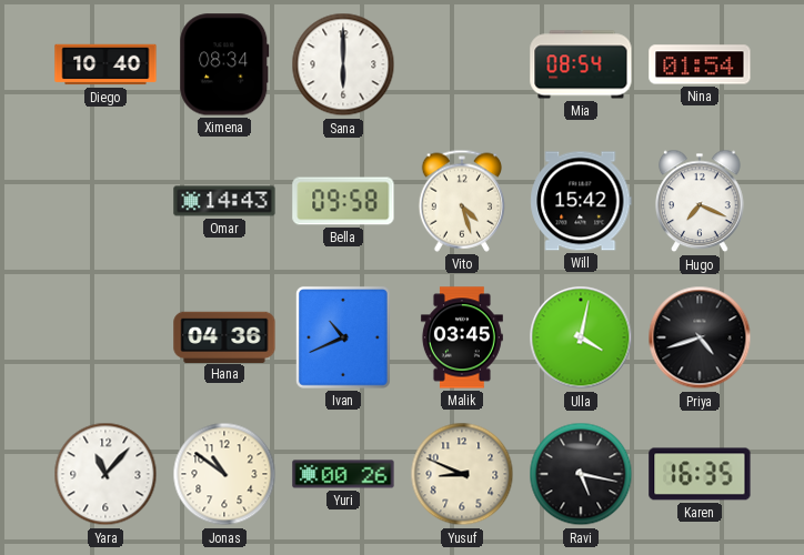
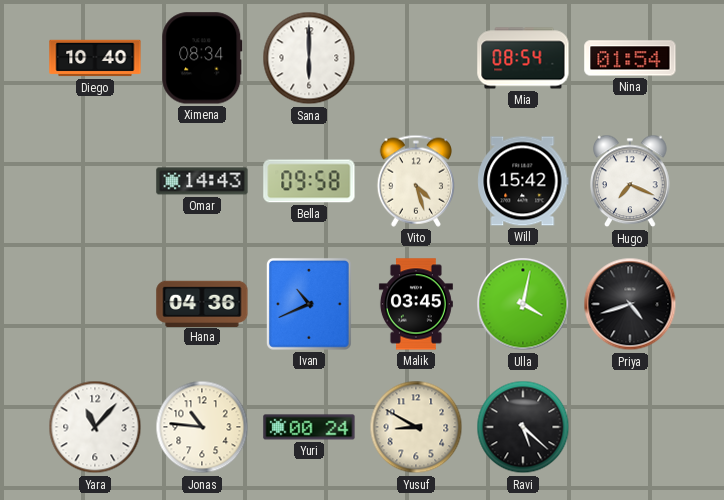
Jonas: 10:51 -> 10:46
Yuri: 00:26 -> 00:24
Yusuf: 8:49 -> 8:50
Ravi: 5:17 -> 5:22
Karen: 16:35 -> none
